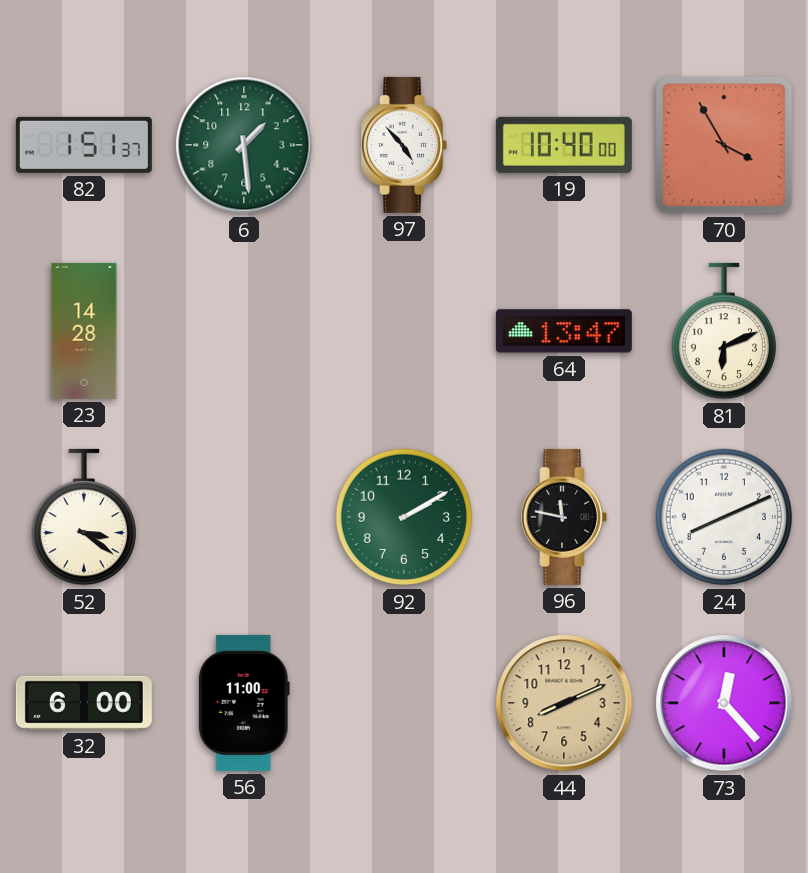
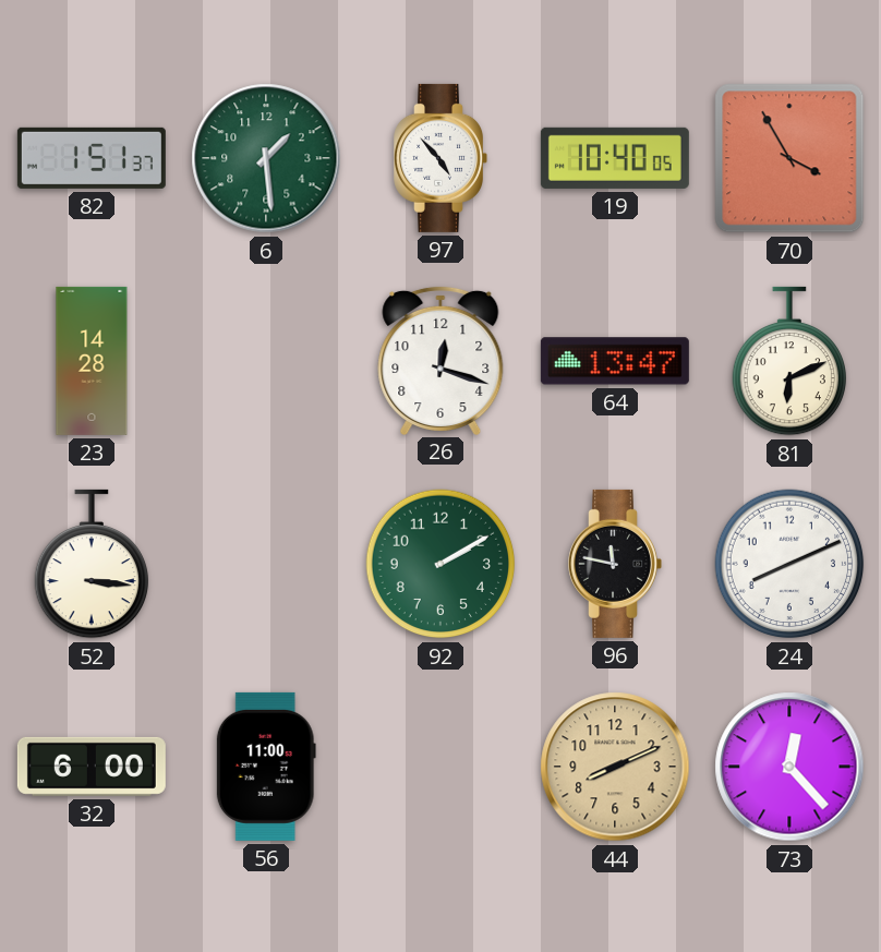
19: 10:40:00 -> 10:40:05
26: none -> 12:18
52: 3:21 -> 3:16
